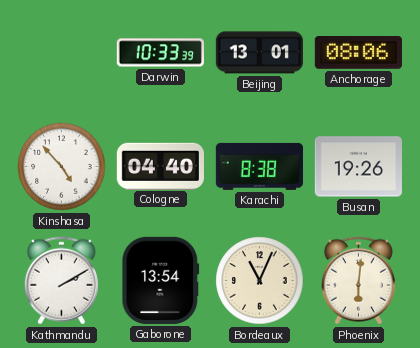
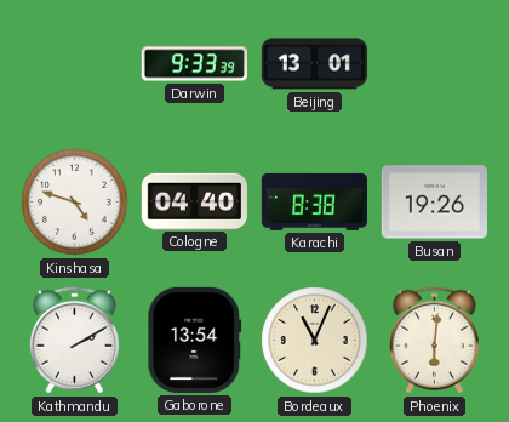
Darwin: 10:33 -> 9:33
Anchorage: 08:06 -> none
Kinshasa: 4:53 -> 4:48
